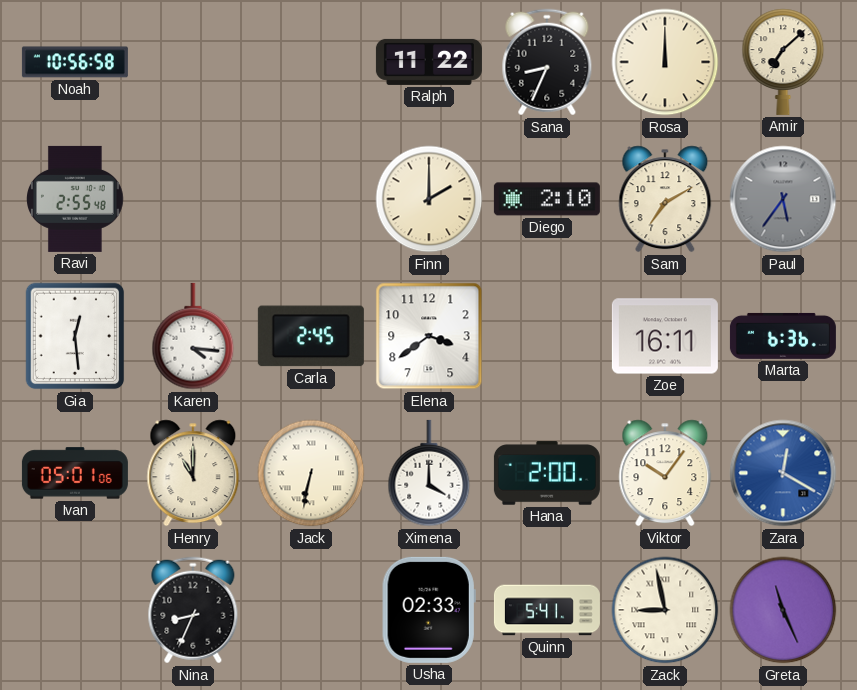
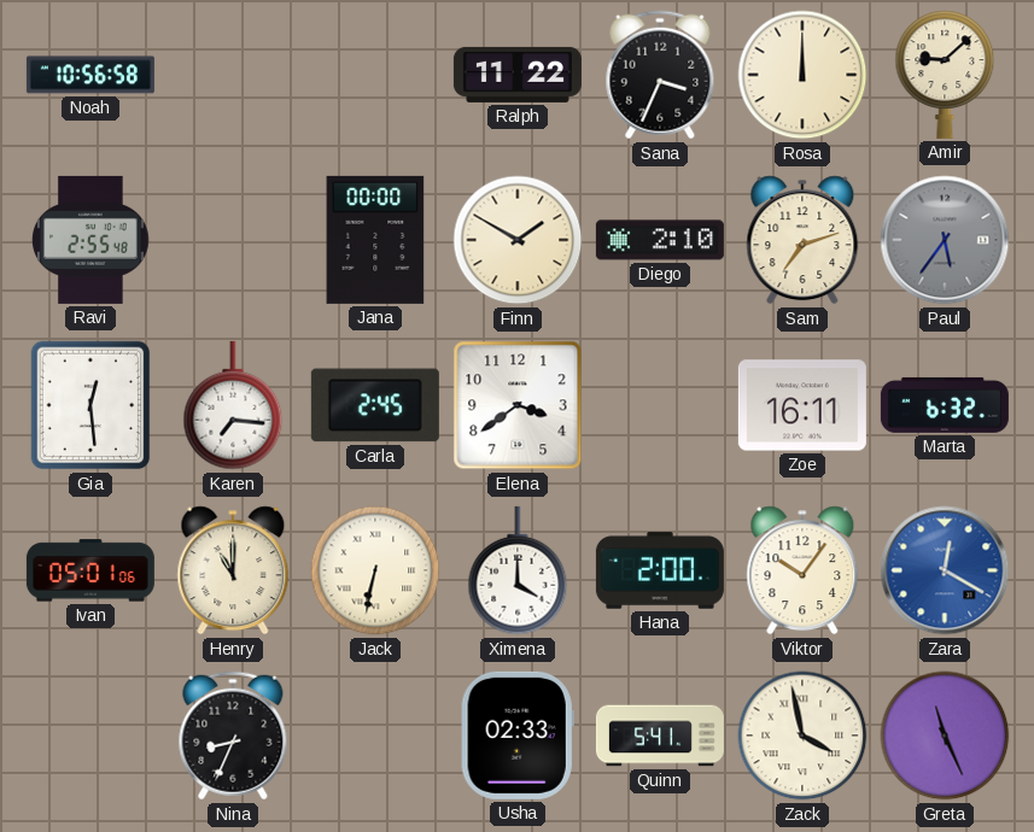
Sana: 8:34 -> 3:34
Amir: 7:08 -> 9:08
Jana: none -> 00:00
Finn: 2:00 -> 1:50
Sam: 7:10 -> 7:12
Karen: 4:16 -> 7:16
Marta: 6:36 -> 6:32
Zack: 8:58 -> 3:58
